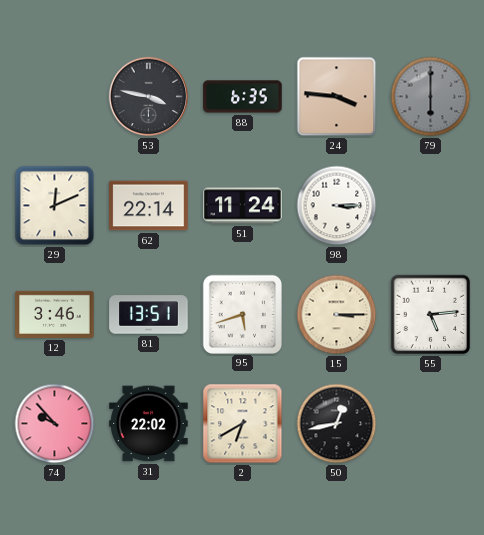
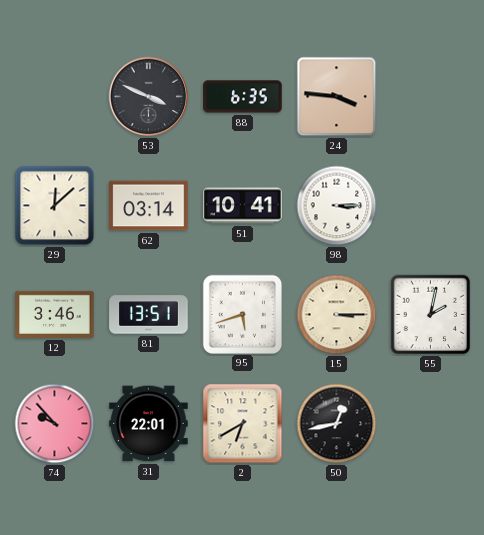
53: 3:47 -> 3:49
79: 6:00 -> none
29: 12:11 -> 12:08
62: 22:14 -> 03:14
51: 11:24 -> 10:41
55: 5:14 -> 2:02
31: 22:02 -> 22:01
